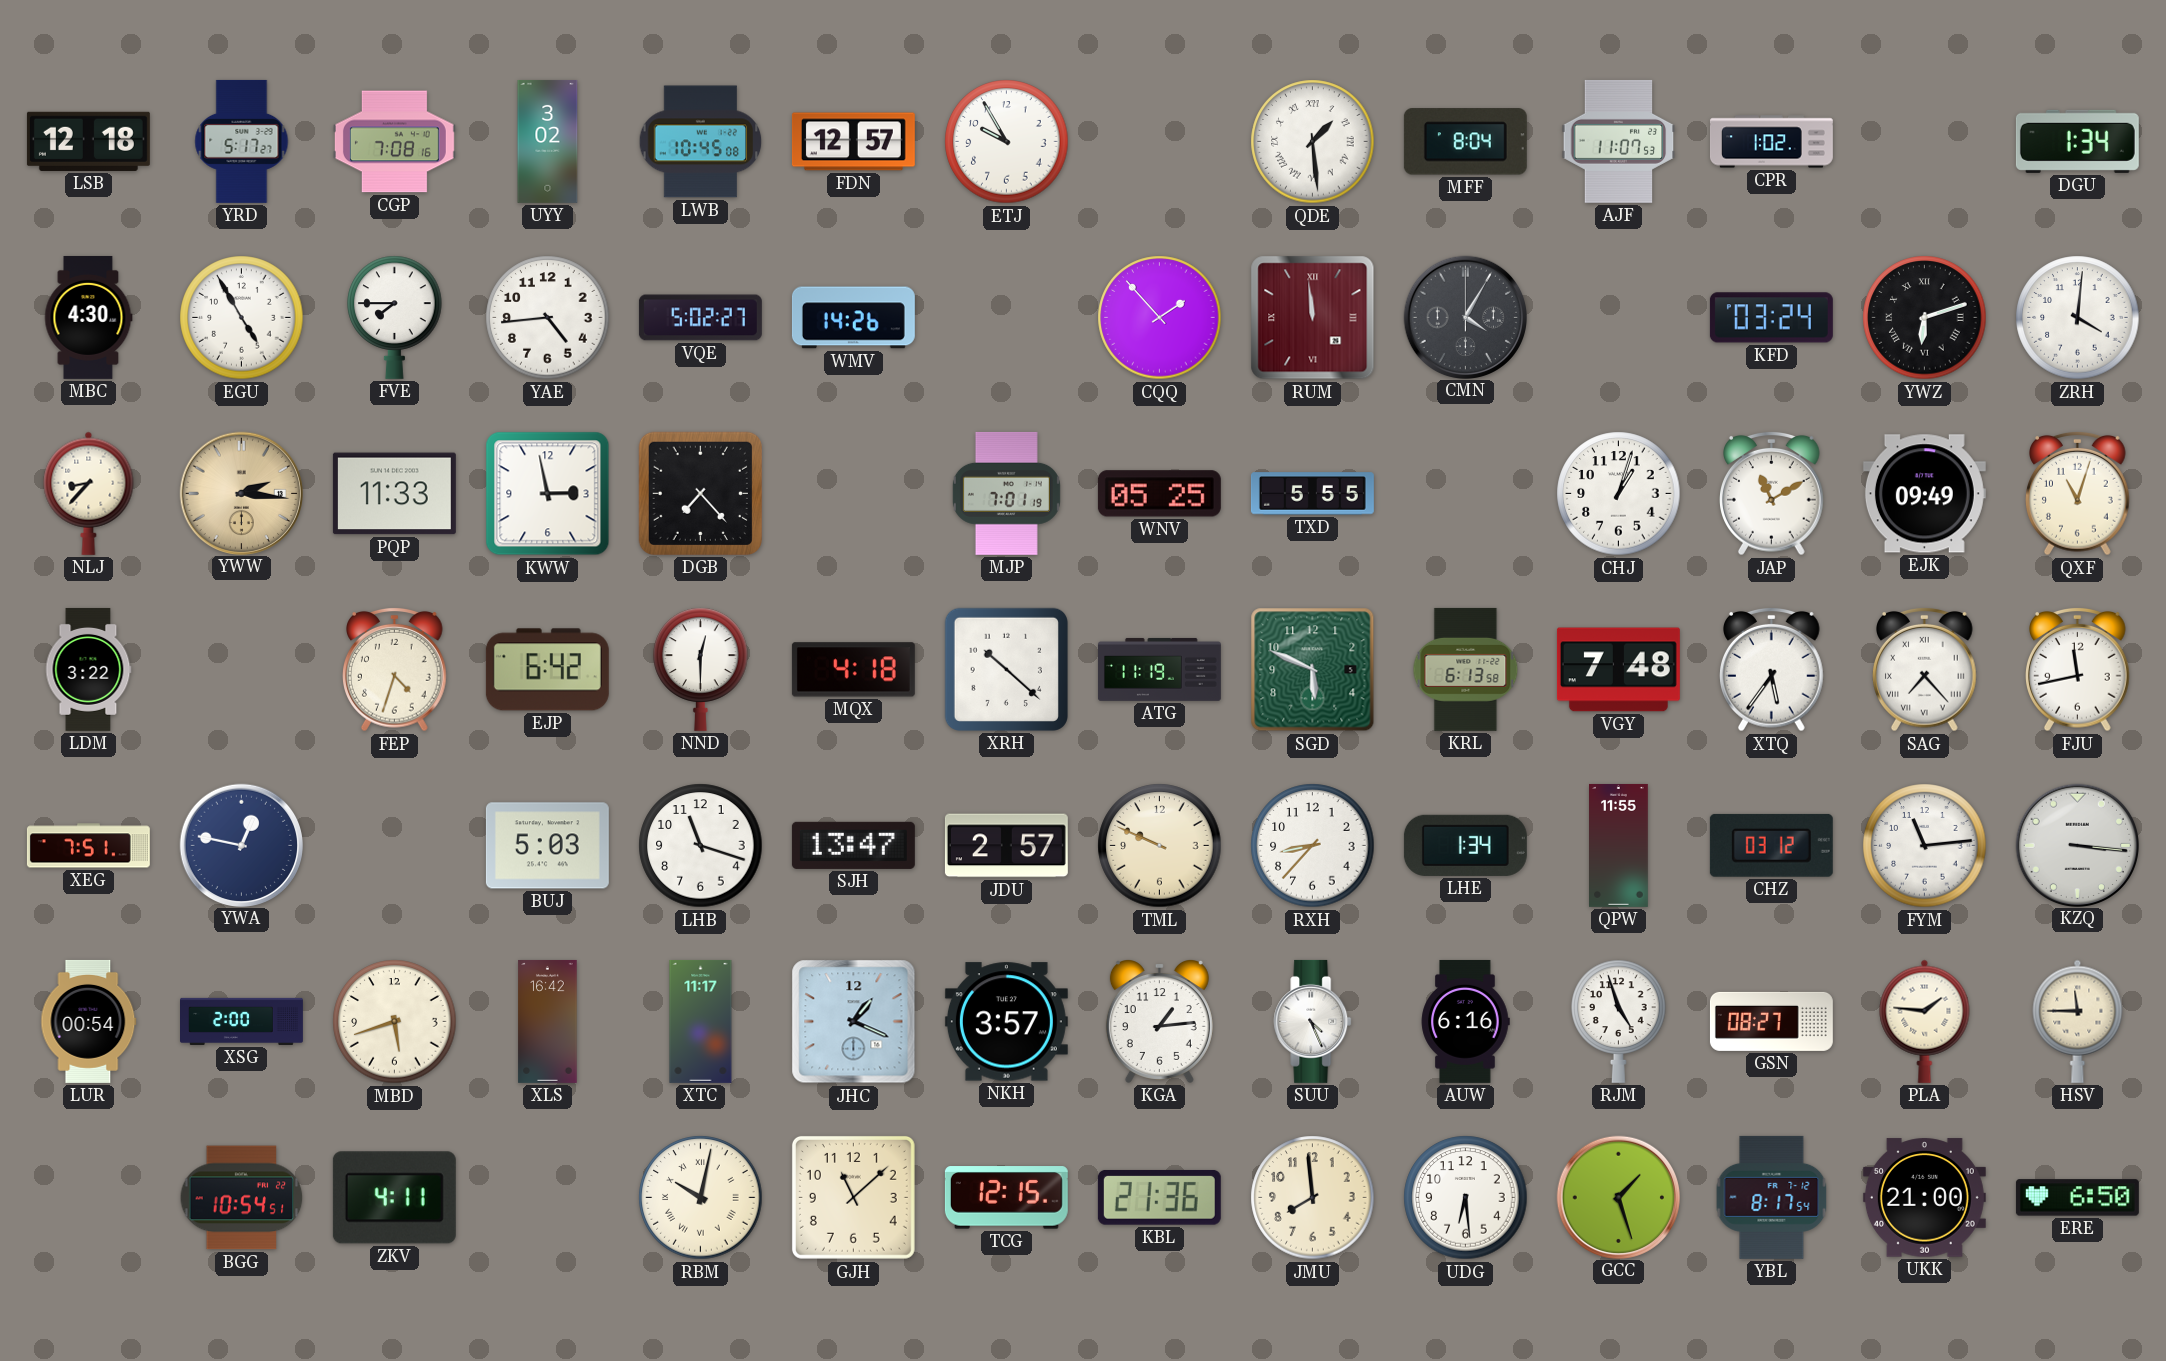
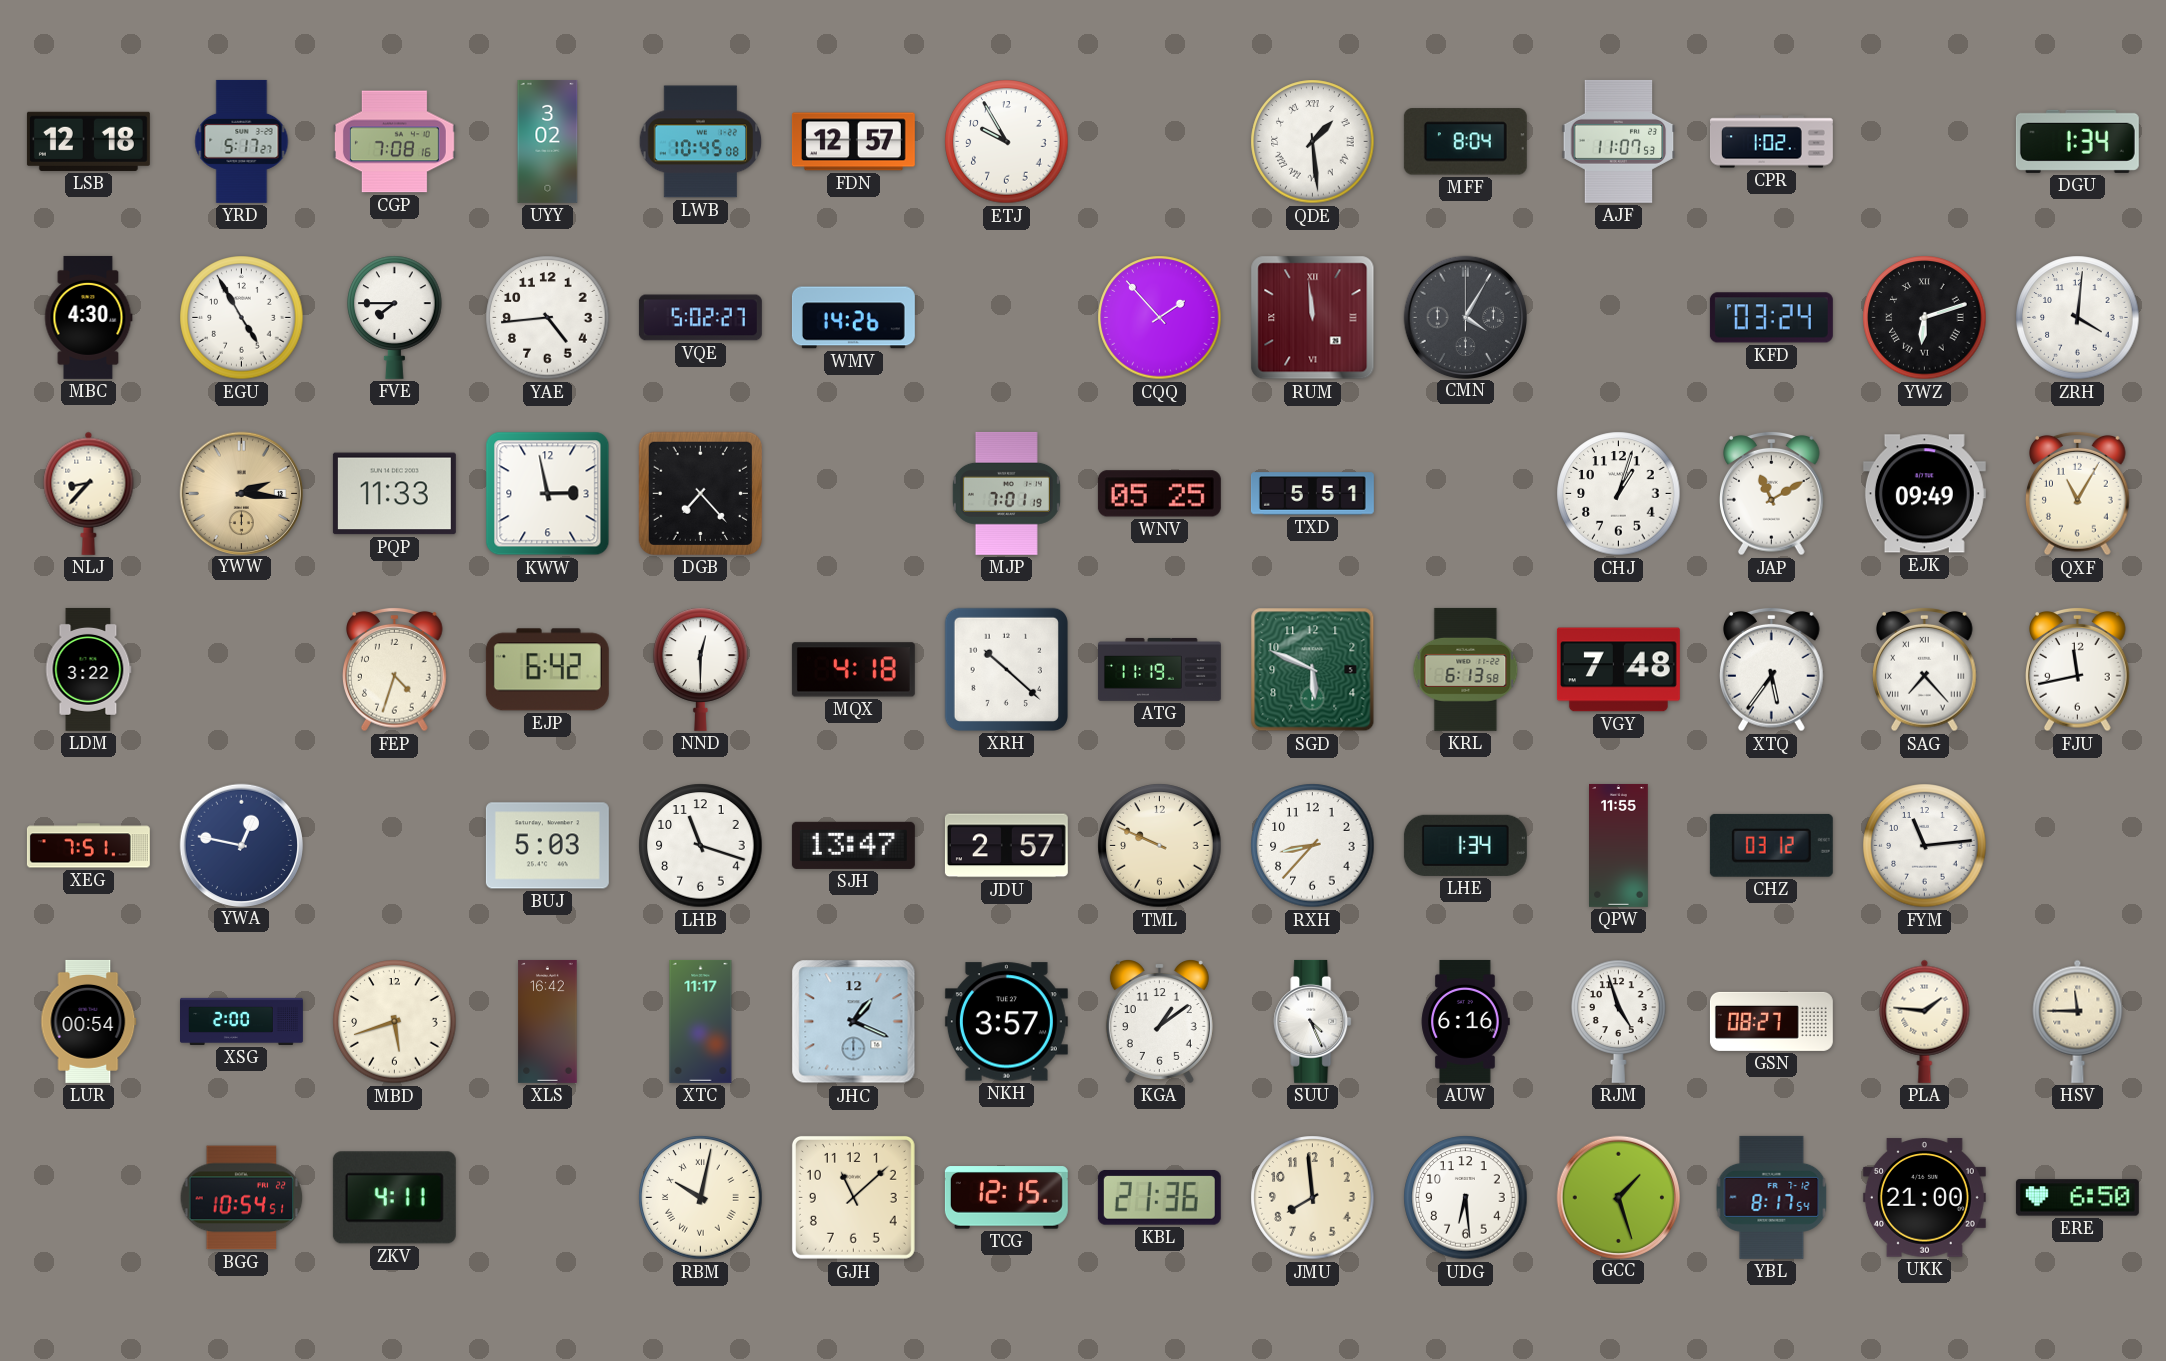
TXD: 5:55 -> 5:51
QXF: 11:03 -> 11:05
KZQ: 3:16 -> none
KGA: 1:14 -> 1:09
